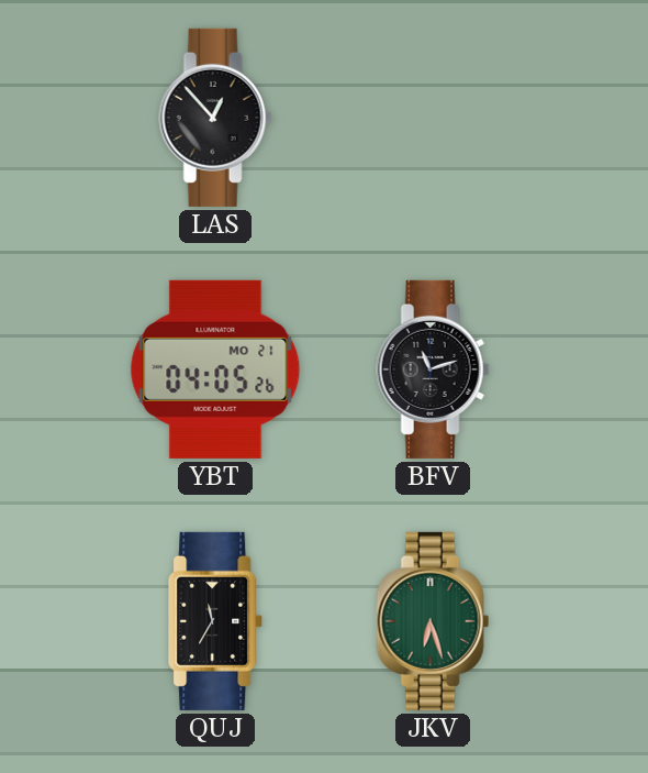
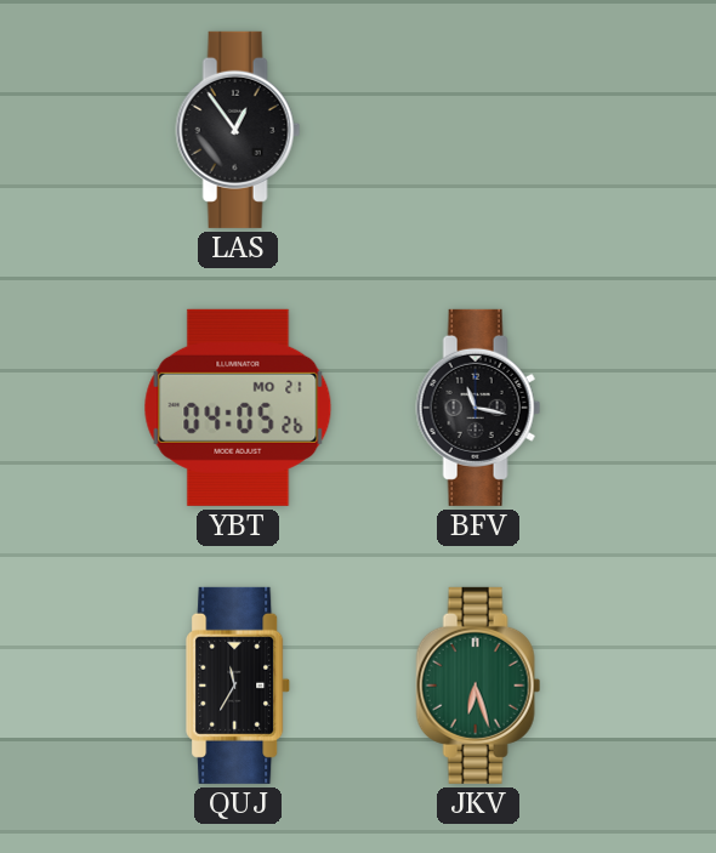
LAS: 12:53 -> 12:54
BFV: 11:12 -> 11:17
